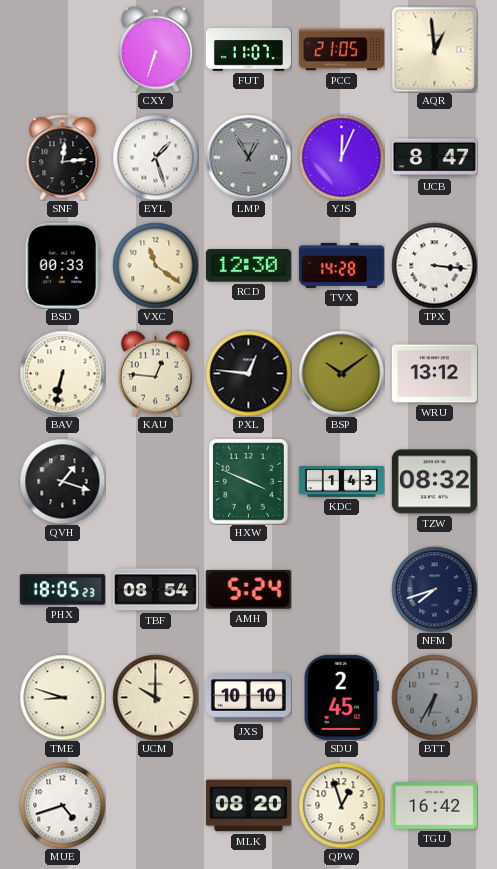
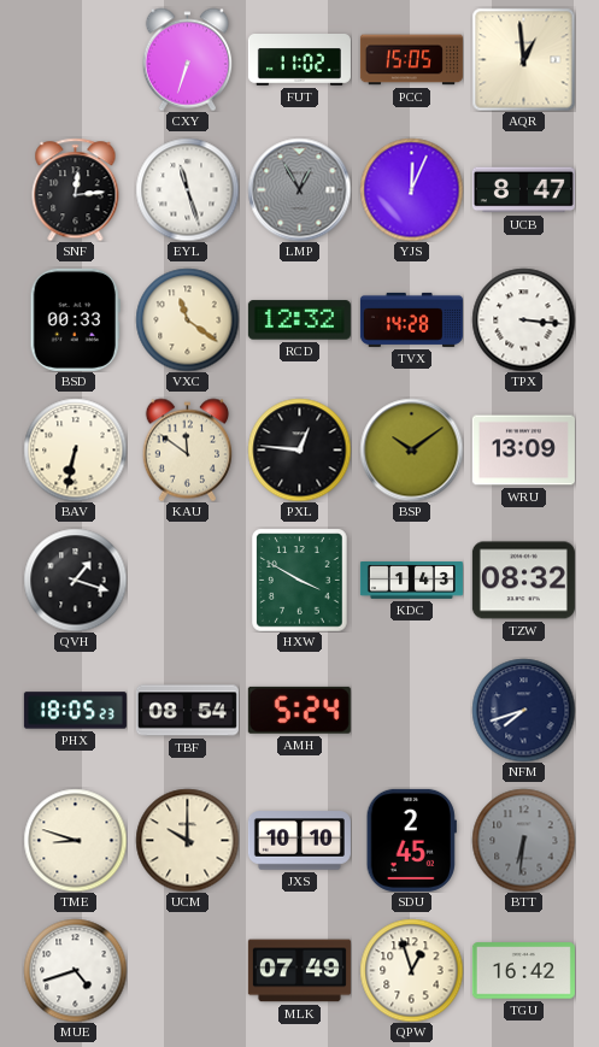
FUT: 11:07 -> 11:02
PCC: 21:05 -> 15:05
EYL: 1:27 -> 11:27
RCD: 12:30 -> 12:32
KAU: 12:46 -> 11:51
WRU: 13:12 -> 13:09
HXW: 3:49 -> 3:50
BTT: 6:35 -> 6:31
MLK: 08:20 -> 07:49
